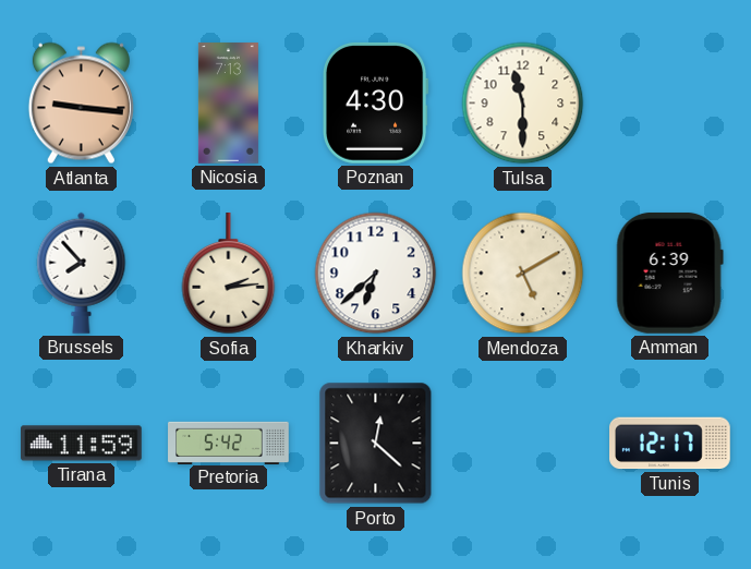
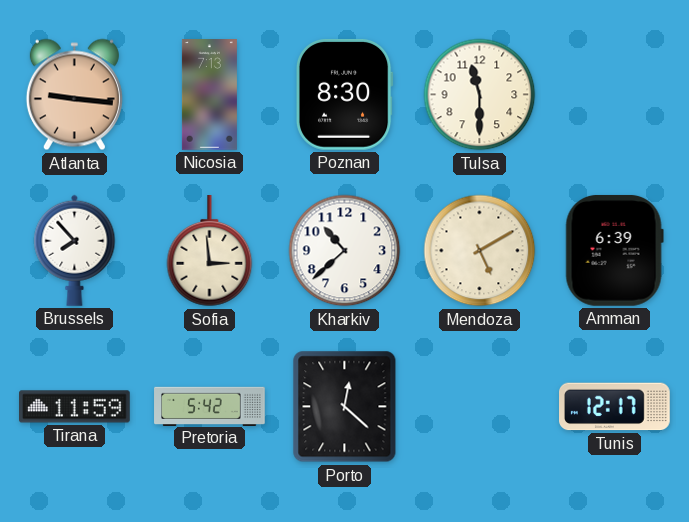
Poznan: 4:30 -> 8:30
Sofia: 2:14 -> 2:59
Kharkiv: 6:38 -> 10:38
